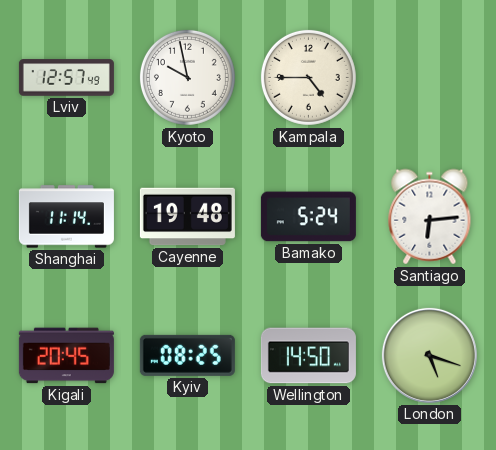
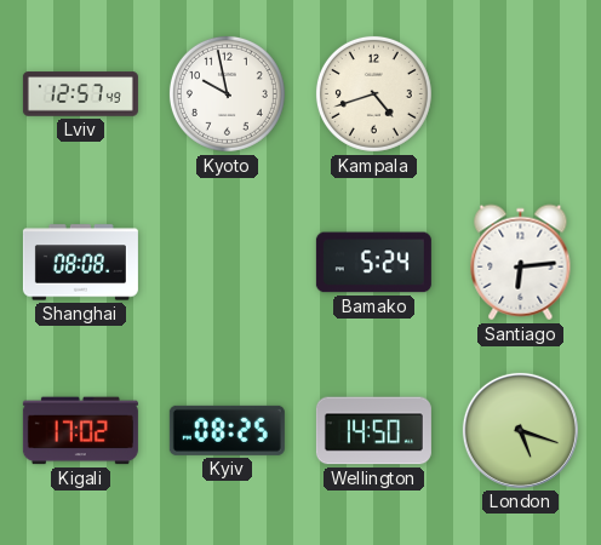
Kampala: 4:45 -> 4:42
Shanghai: 11:14 -> 08:08
Cayenne: 19:48 -> none
Kigali: 20:45 -> 17:02
